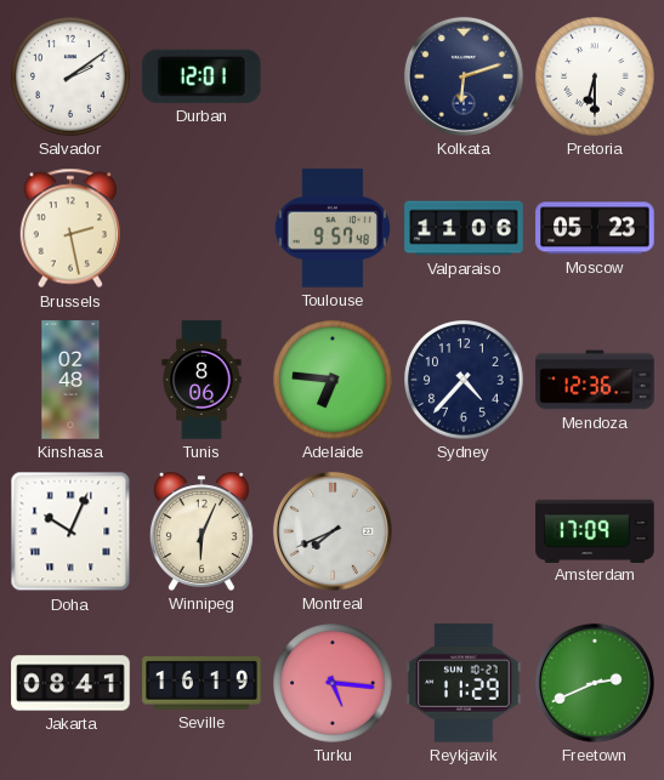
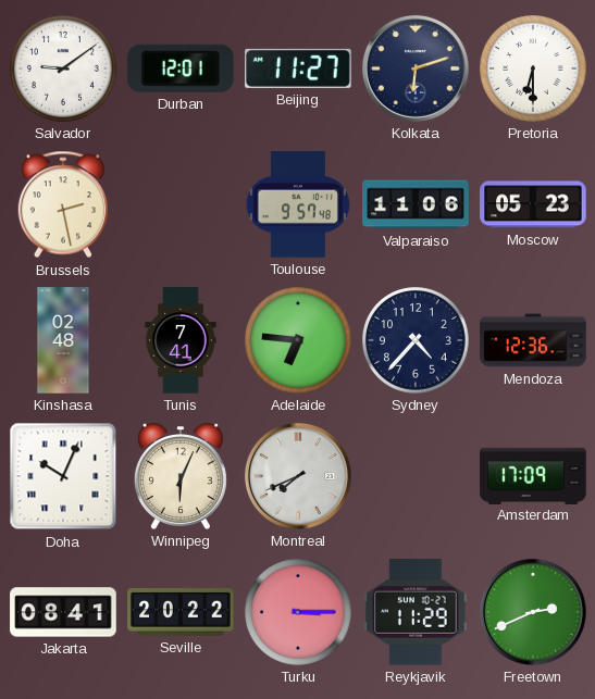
Salvador: 2:09 -> 9:09
Beijing: none -> 11:27
Tunis: 8:06 -> 7:41
Seville: 16:19 -> 20:22
Turku: 5:16 -> 3:15
